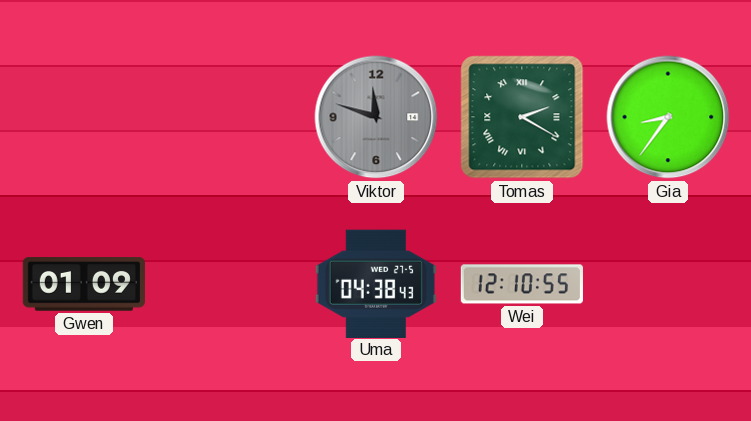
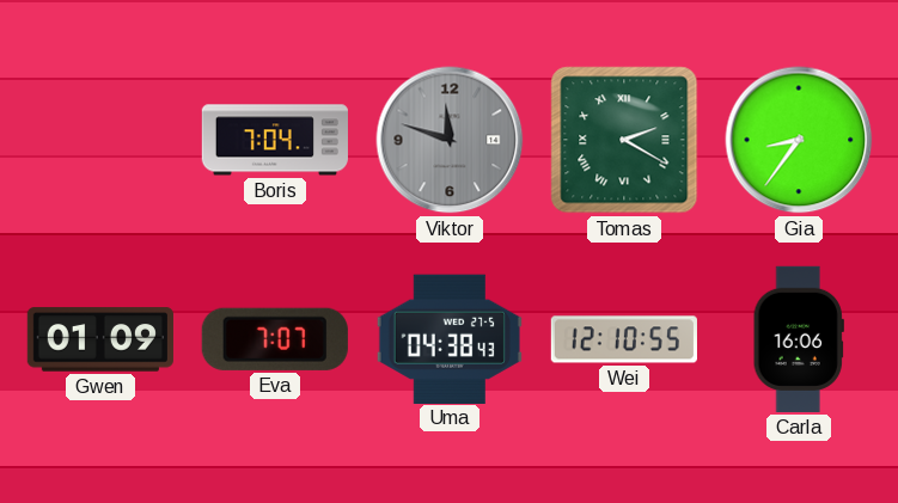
Boris: none -> 7:04
Eva: none -> 7:07
Carla: none -> 16:06
